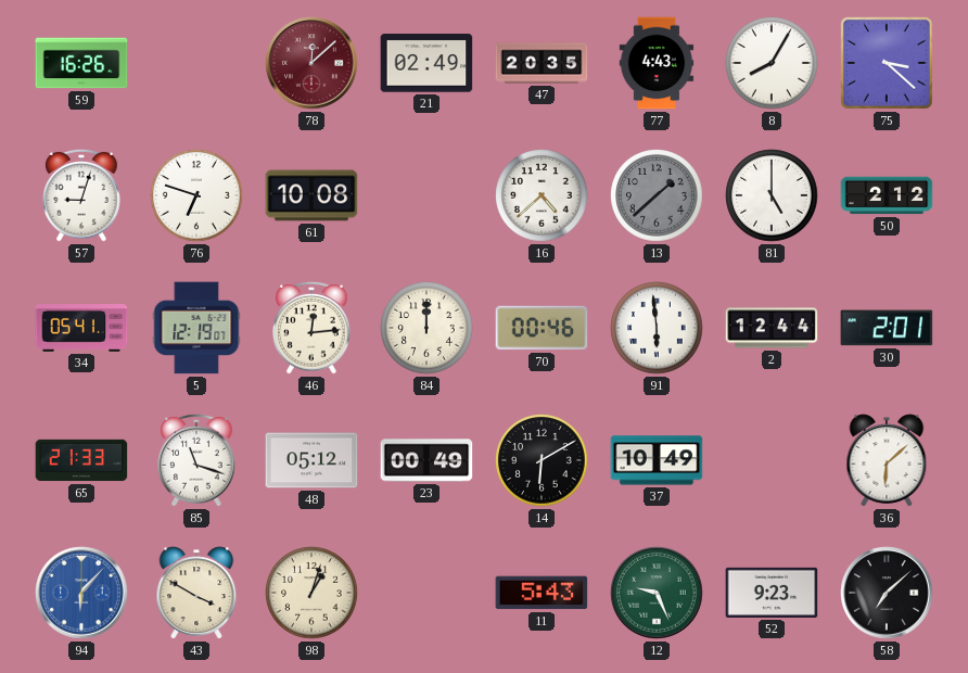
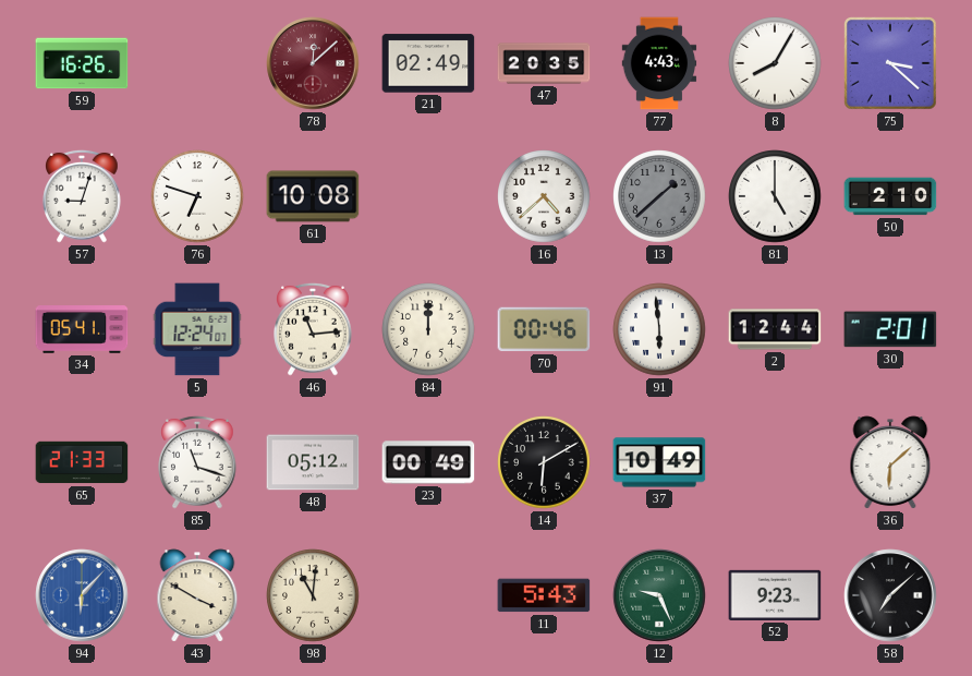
50: 2:12 -> 2:10
5: 12:19 -> 12:24
46: 12:14 -> 11:14
98: 1:03 -> 11:01
